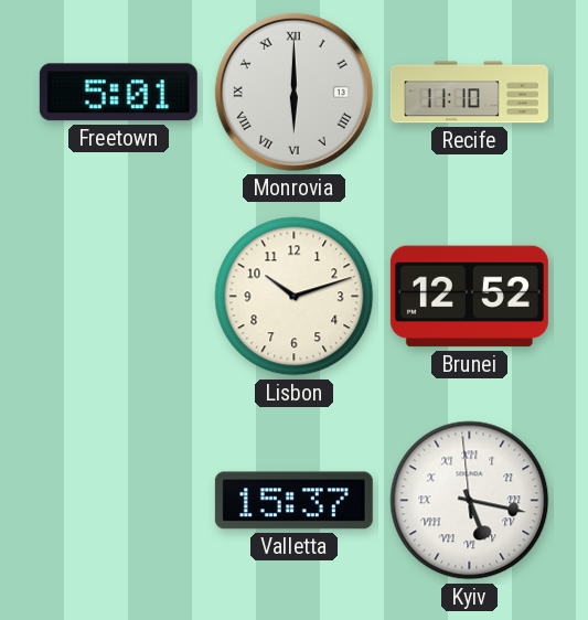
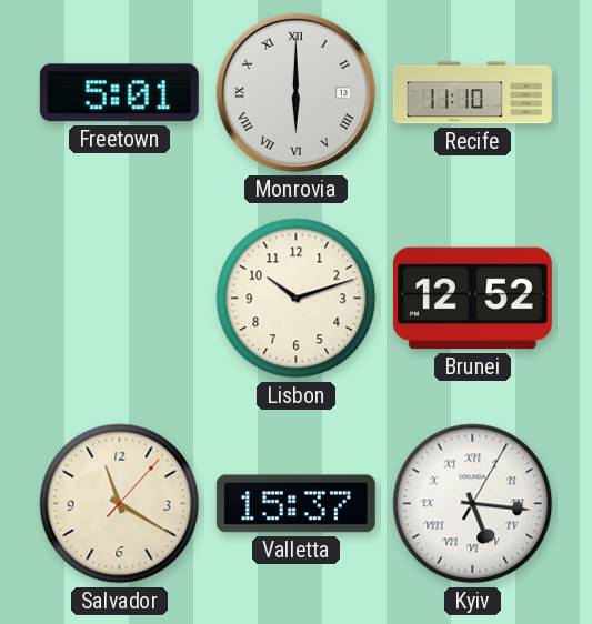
Salvador: none -> 11:20
Kyiv: 5:16:59 -> 5:16:05
